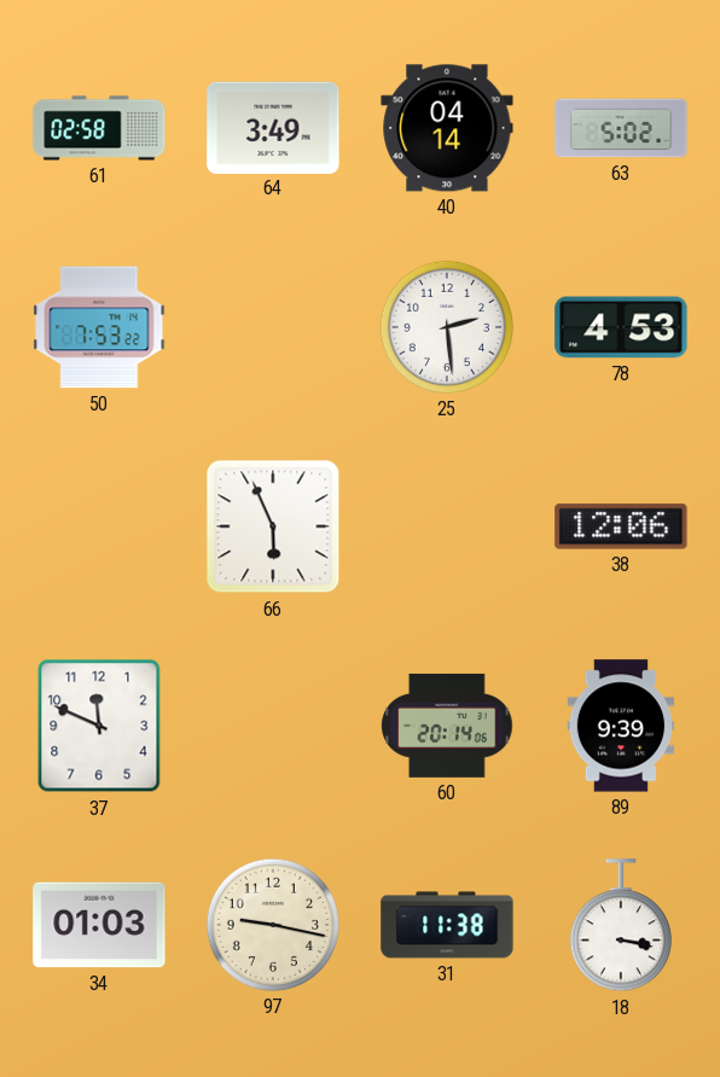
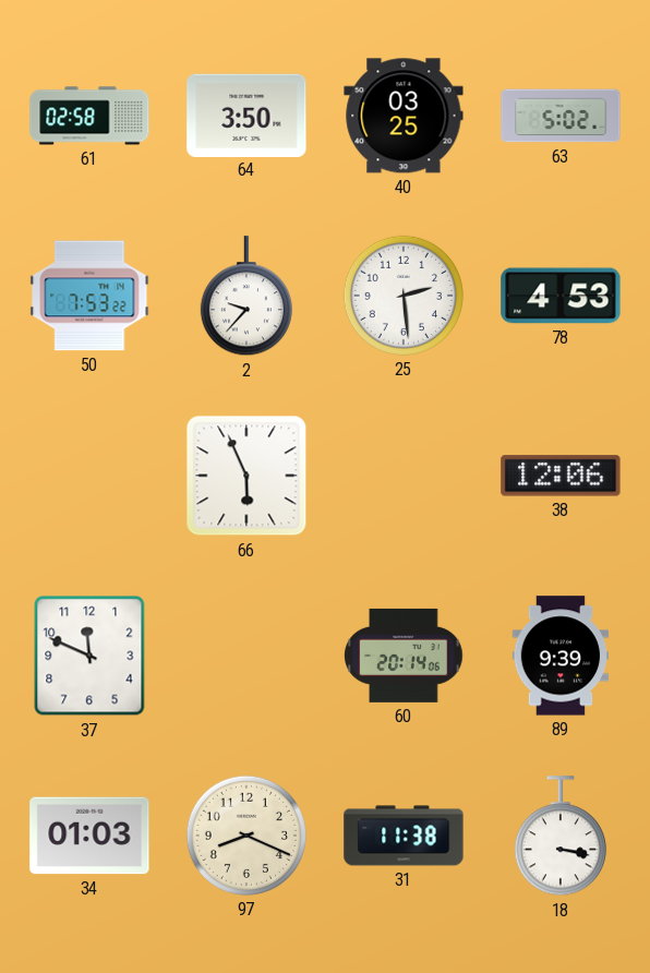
64: 3:49 -> 3:50
40: 04:14 -> 03:25
2: none -> 9:37
97: 9:17 -> 8:19
